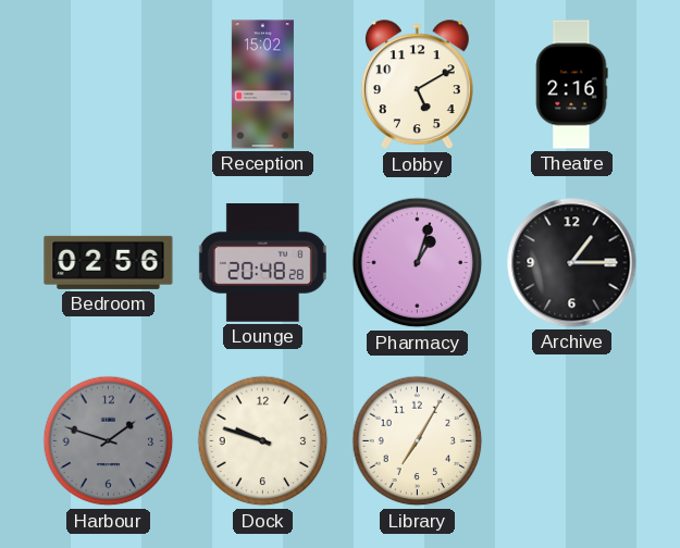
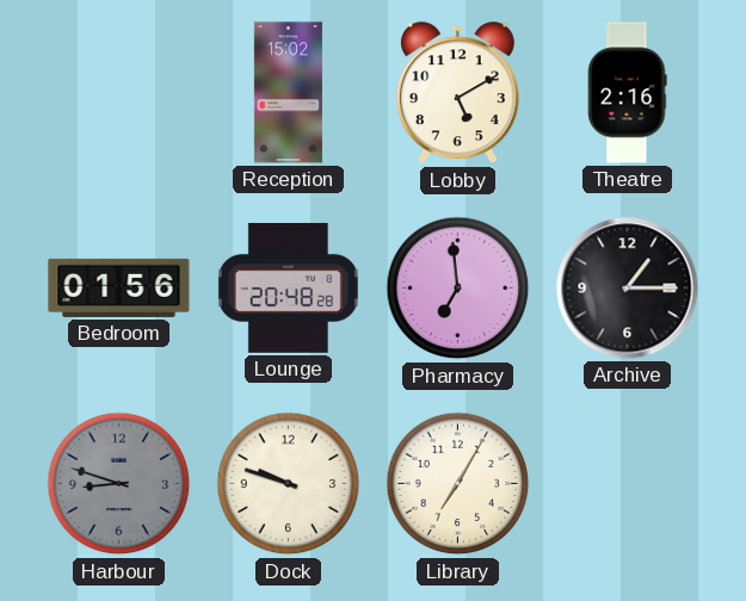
Bedroom: 02:56 -> 01:56
Pharmacy: 1:03 -> 6:59
Harbour: 1:48 -> 8:48
